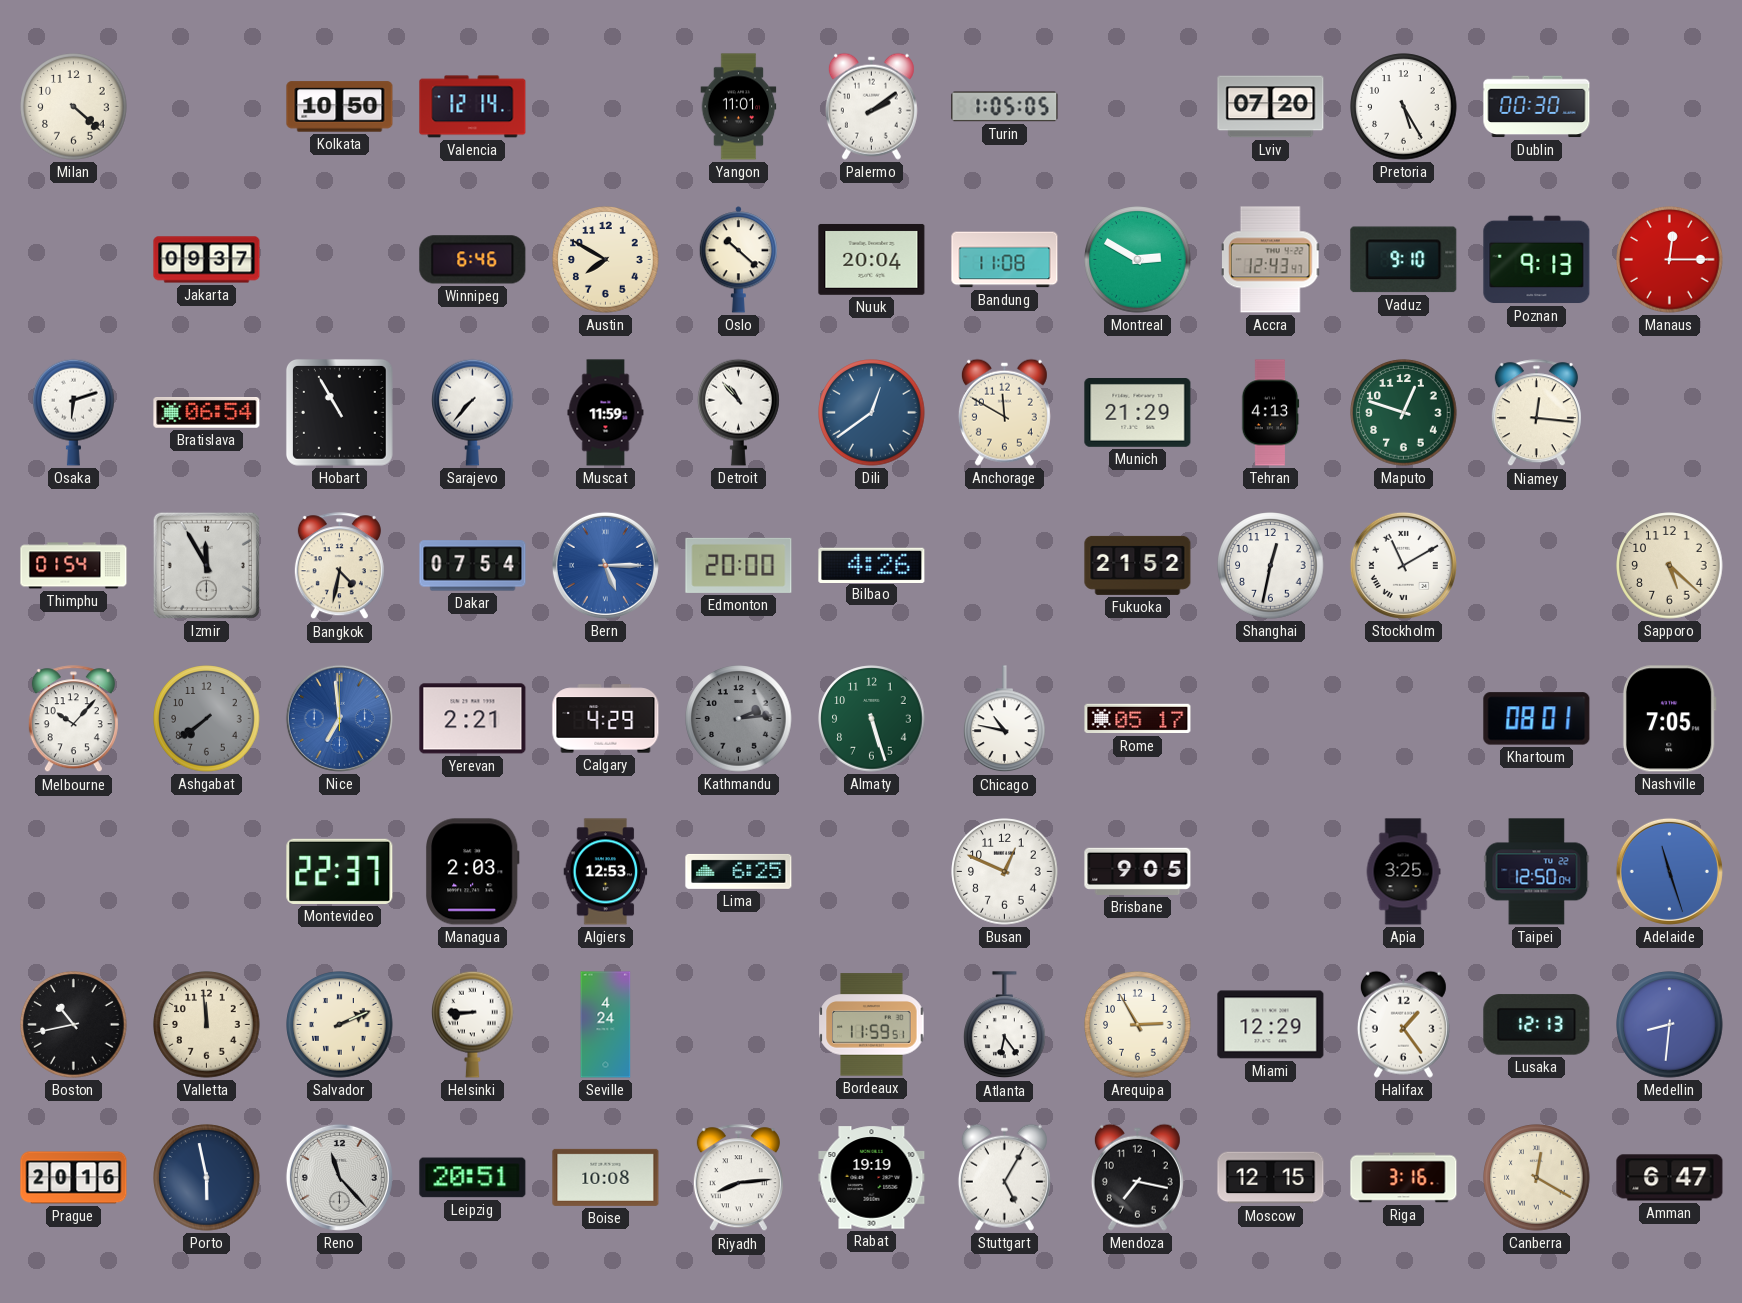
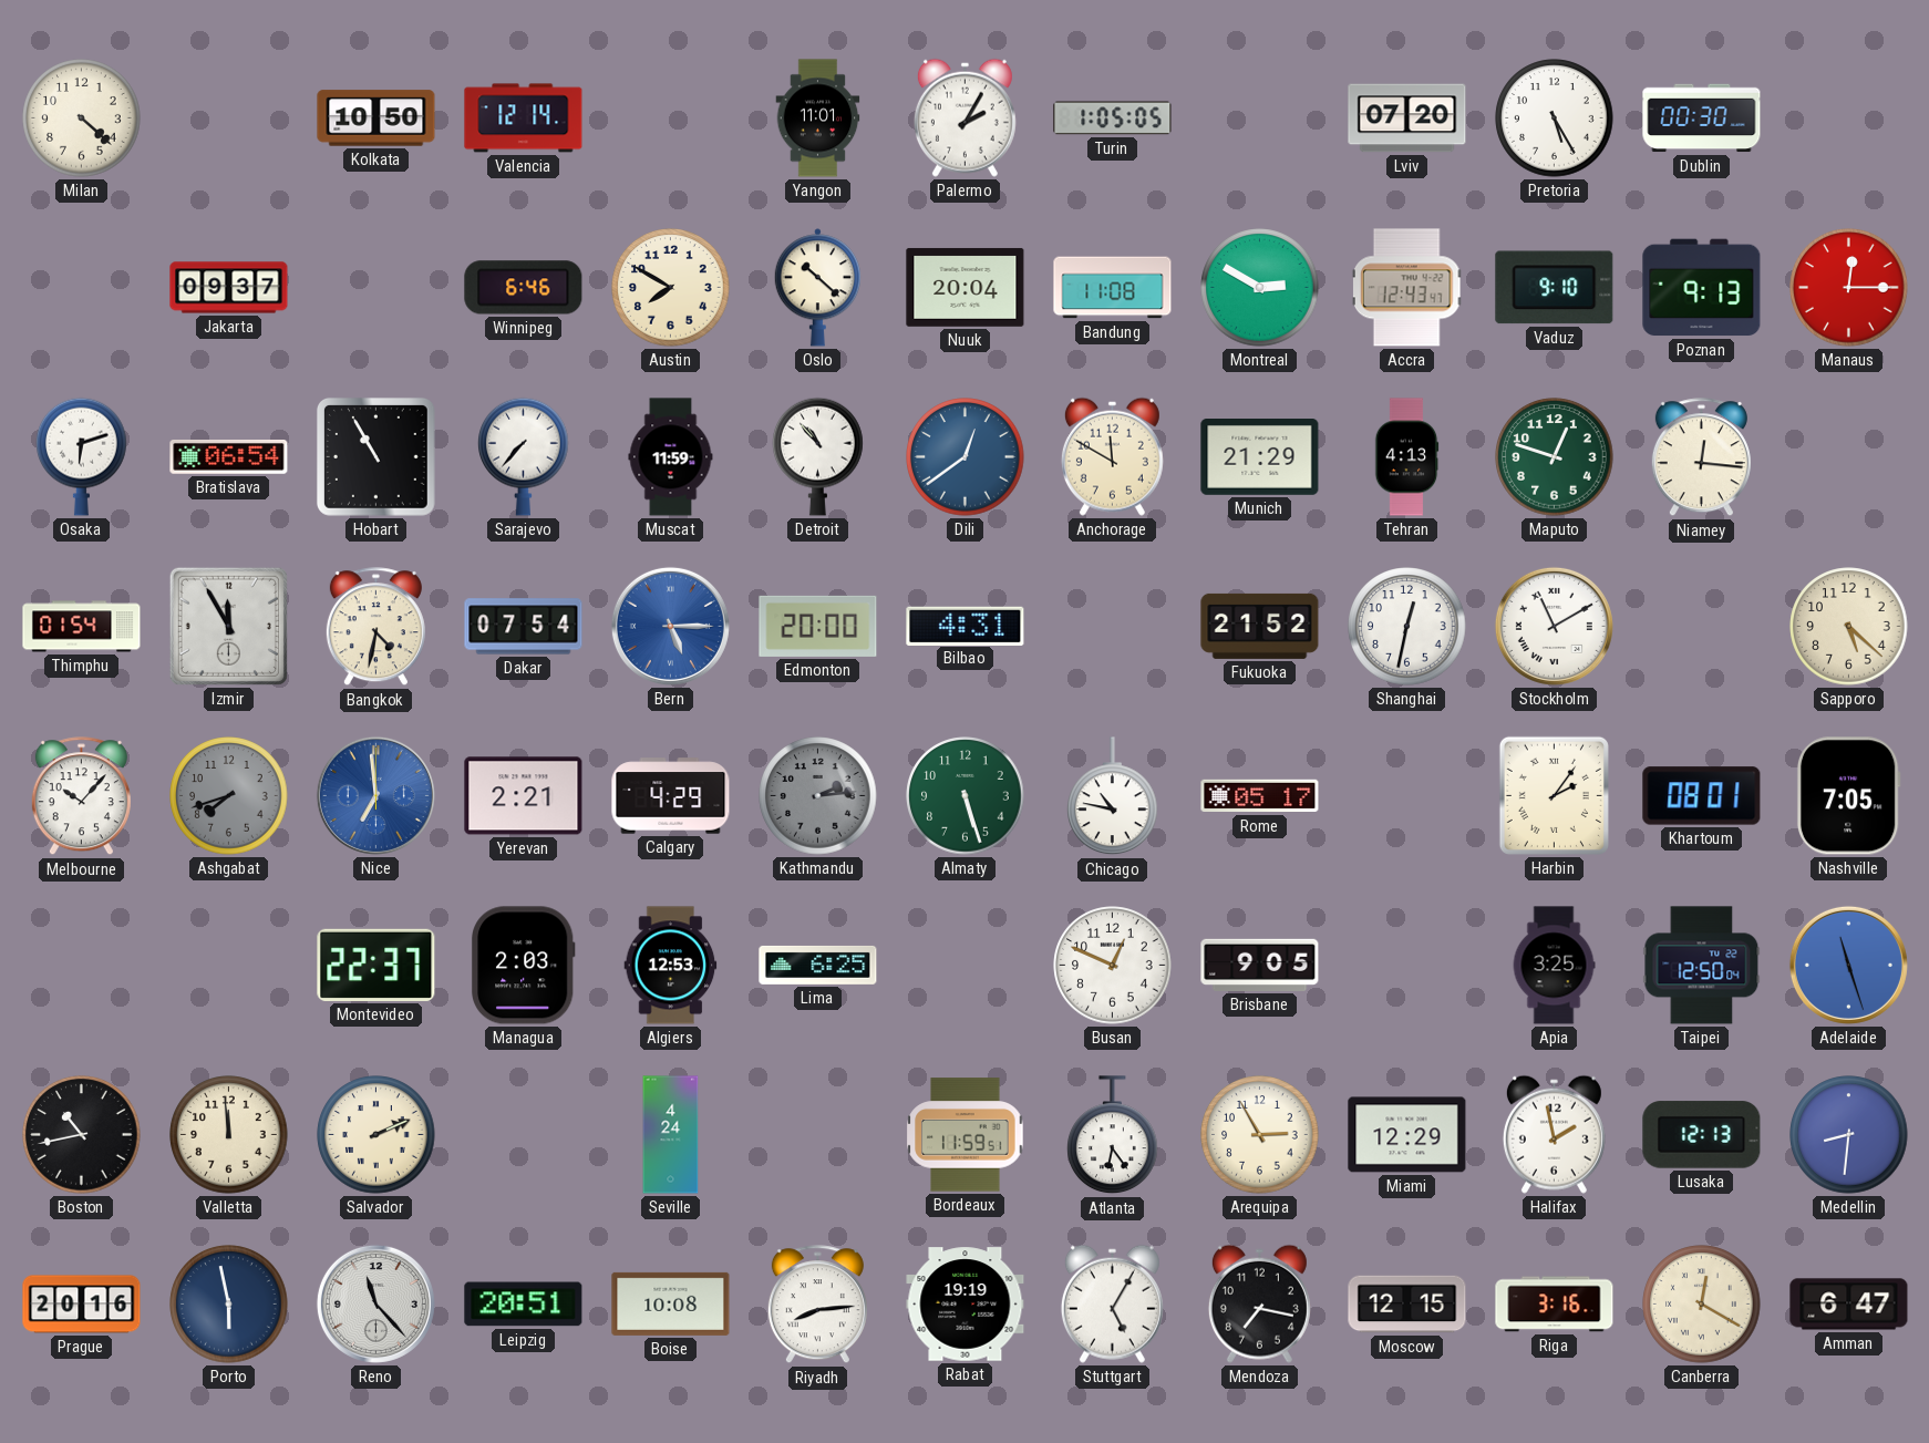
Palermo: 2:09 -> 2:05
Bilbao: 4:26 -> 4:31
Ashgabat: 7:39 -> 7:42
Harbin: none -> 2:06
Helsinki: 8:45 -> none
Halifax: 1:24 -> 1:58
